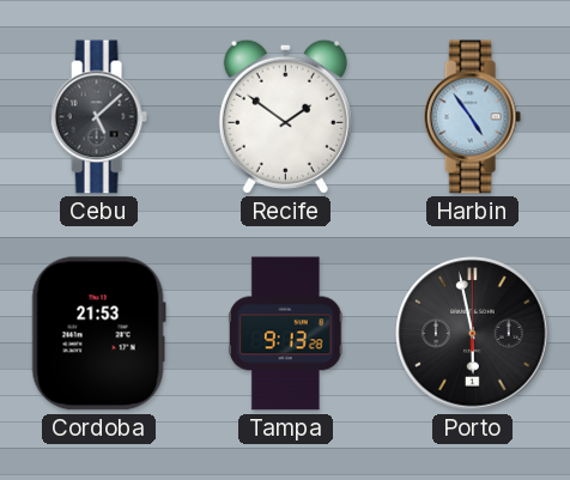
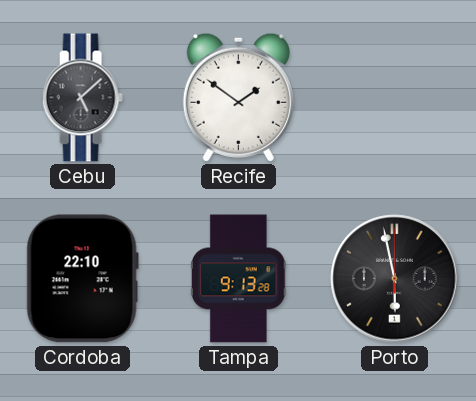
Harbin: 4:54 -> none
Cordoba: 21:53 -> 22:10
